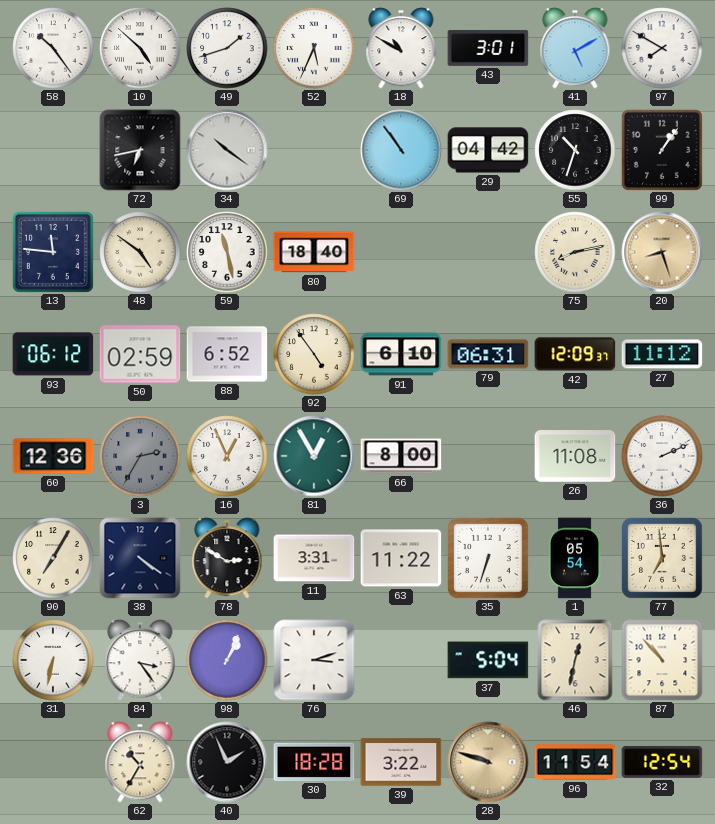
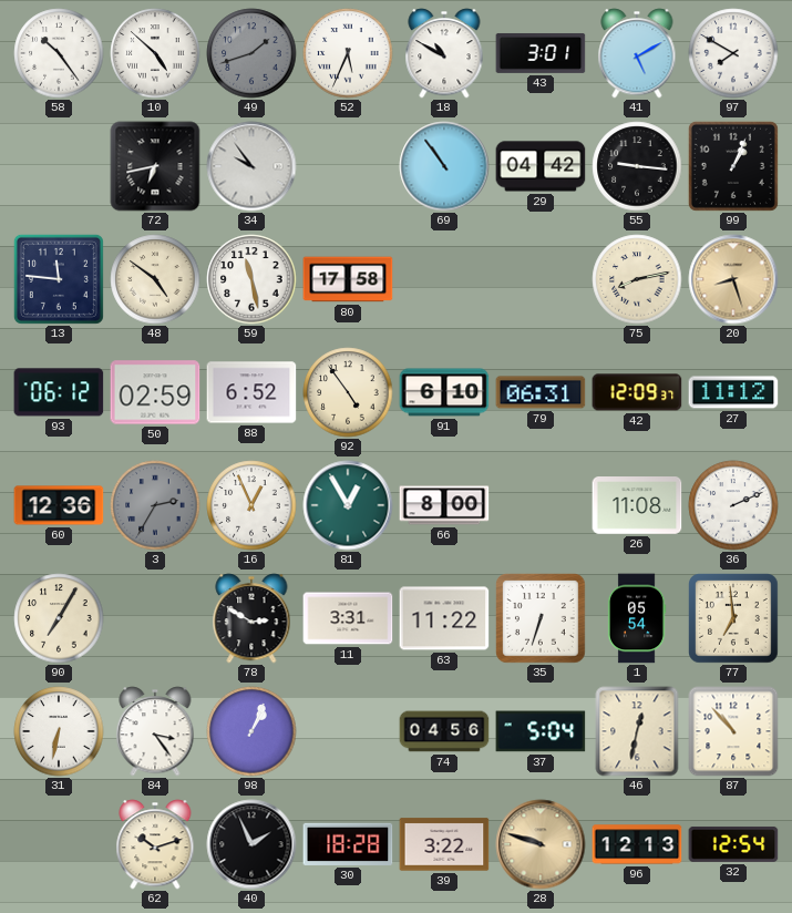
49 dial: white -> grey
34: 10:21 -> 9:54
55: 10:33 -> 9:16
99: 1:06 -> 1:04
80: 18:40 -> 17:58
38: 4:21 -> none
76: 3:12 -> none
74: none -> 04:56
62: 10:35 -> 10:12
96: 11:54 -> 12:13
